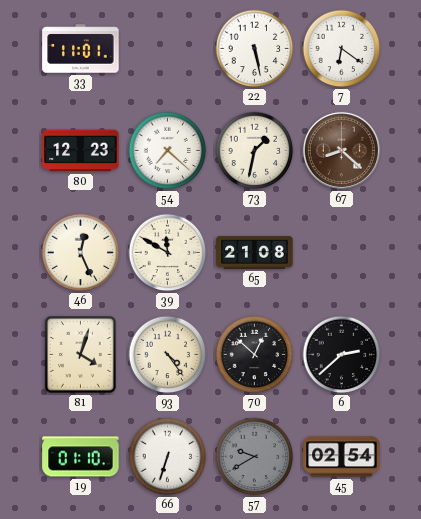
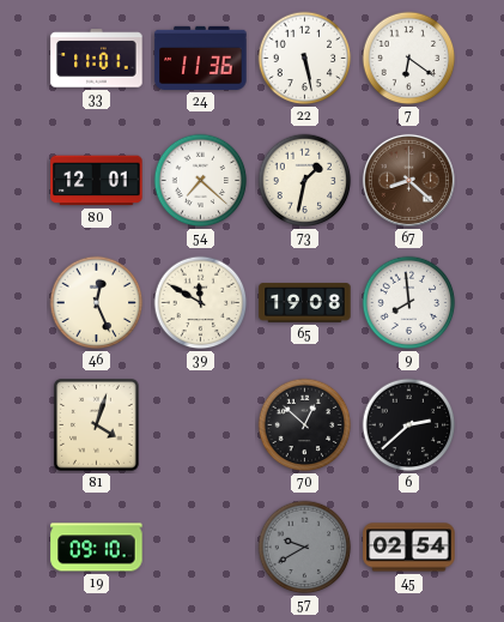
24: none -> 11:36
80: 12:23 -> 12:01
65: 21:08 -> 19:08
9: none -> 7:59
93: 4:24 -> none
19: 01:10 -> 09:10
66: 6:33 -> none
